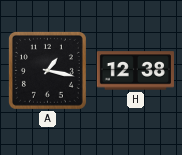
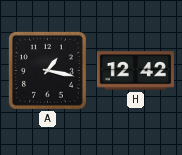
H: 12:38 -> 12:42
